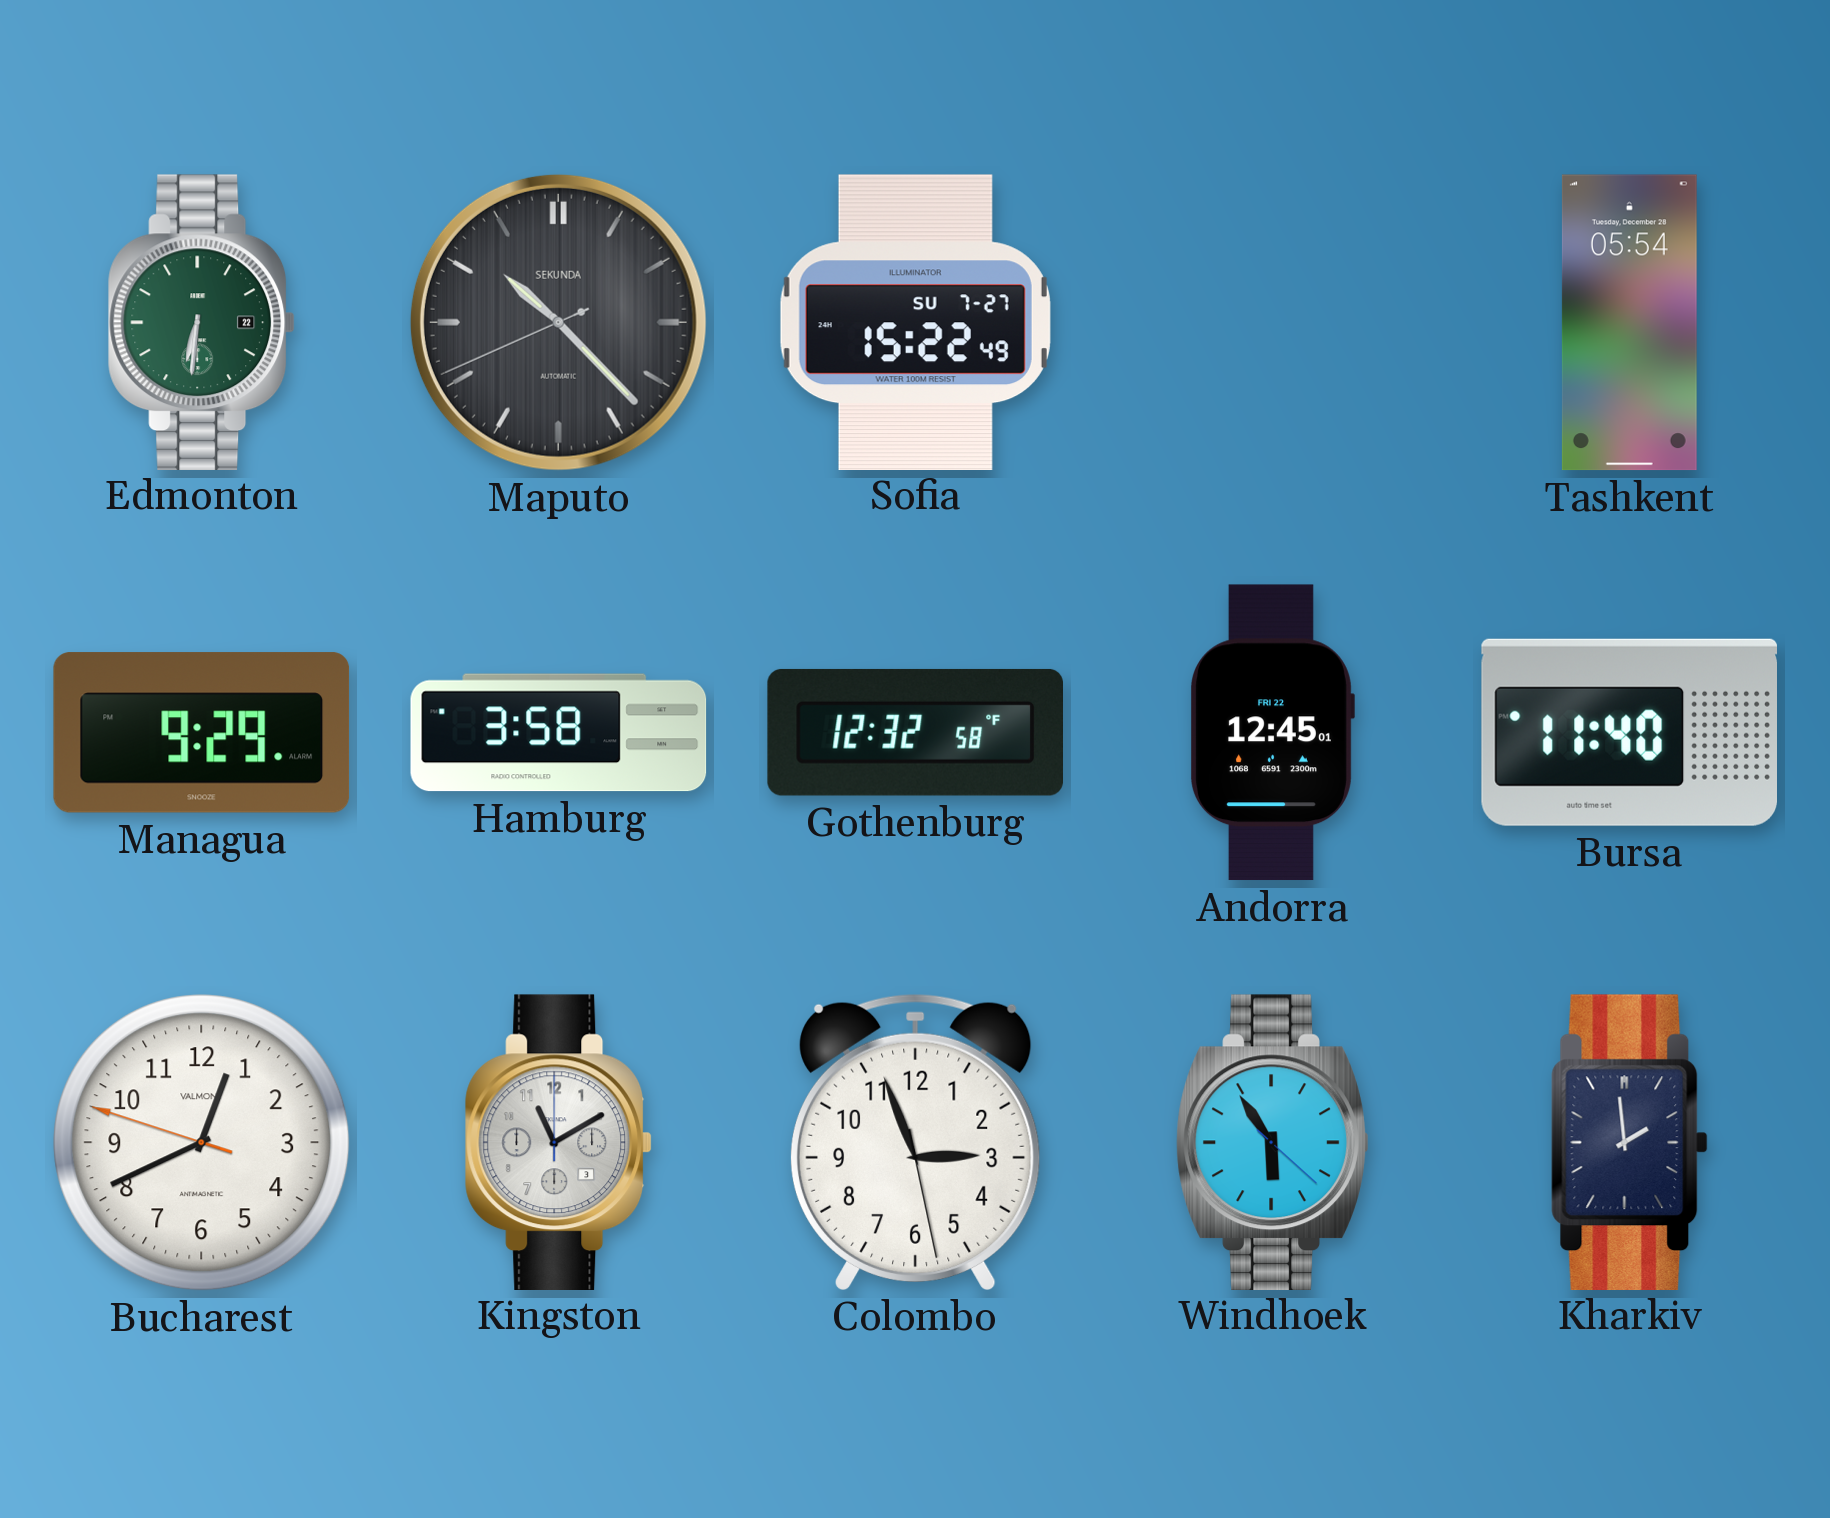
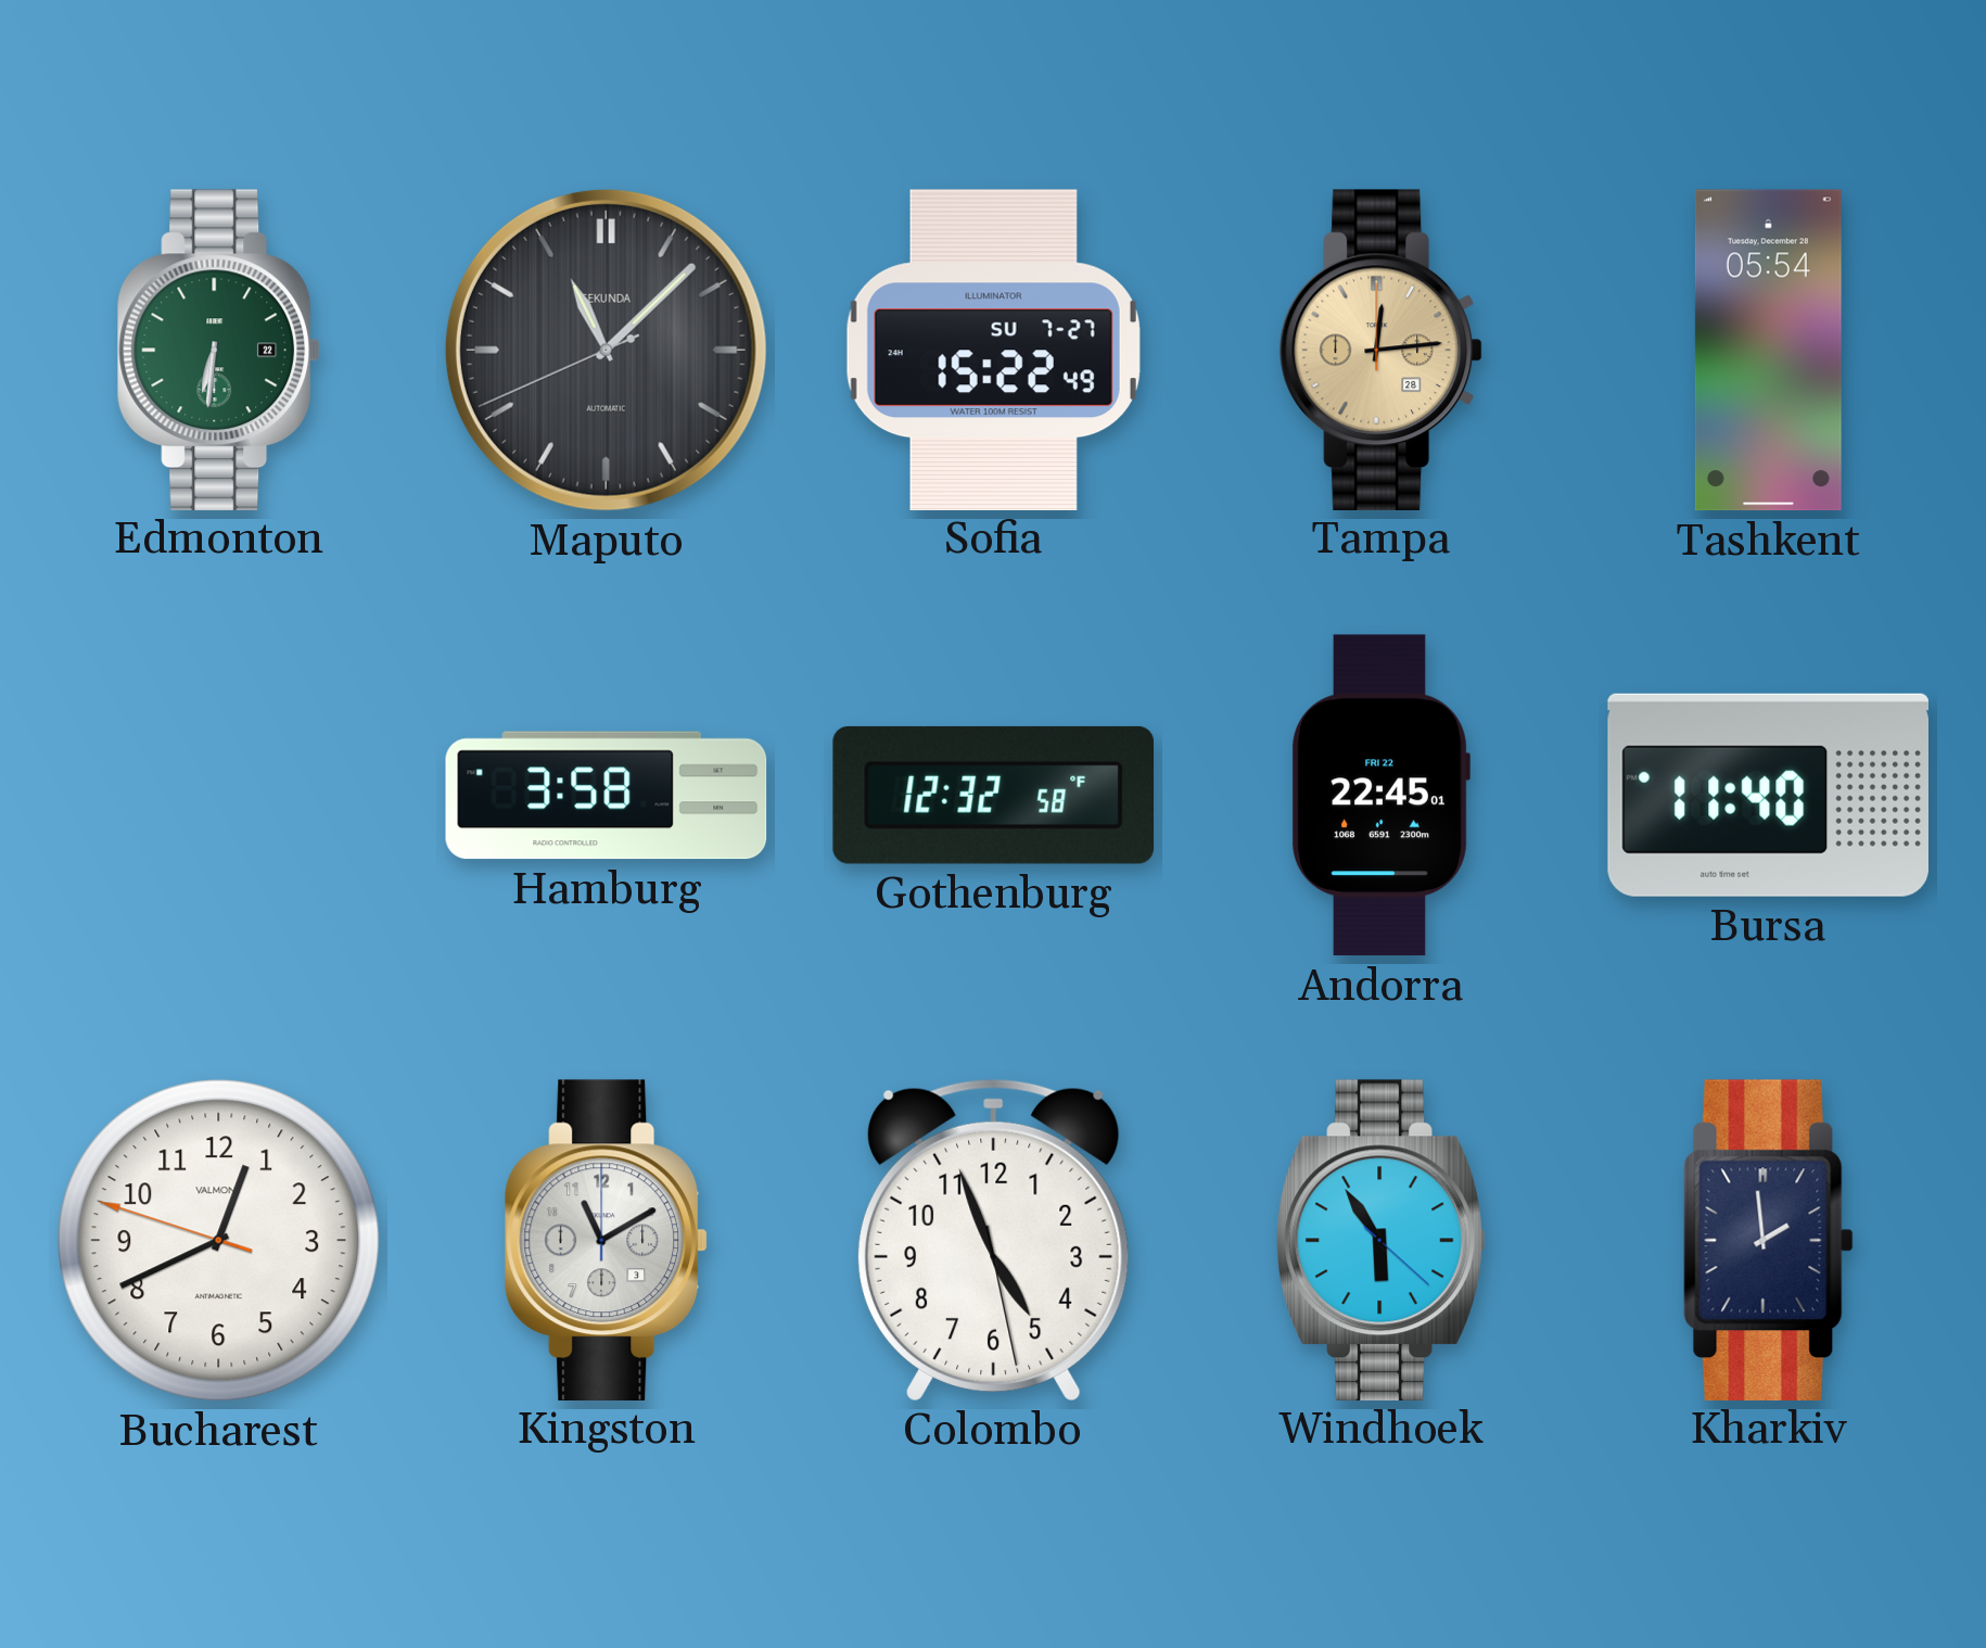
Maputo: 10:22 -> 11:07
Tampa: none -> 12:14
Managua: 9:29 -> none
Andorra: 12:45 -> 22:45
Colombo: 2:56 -> 4:56
